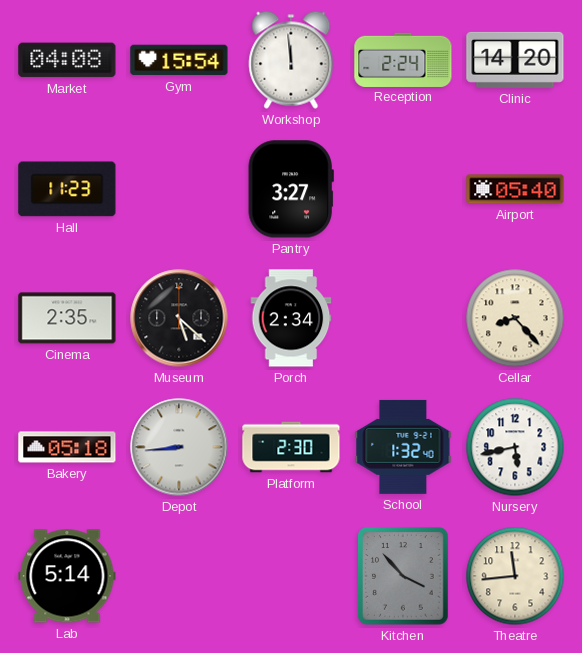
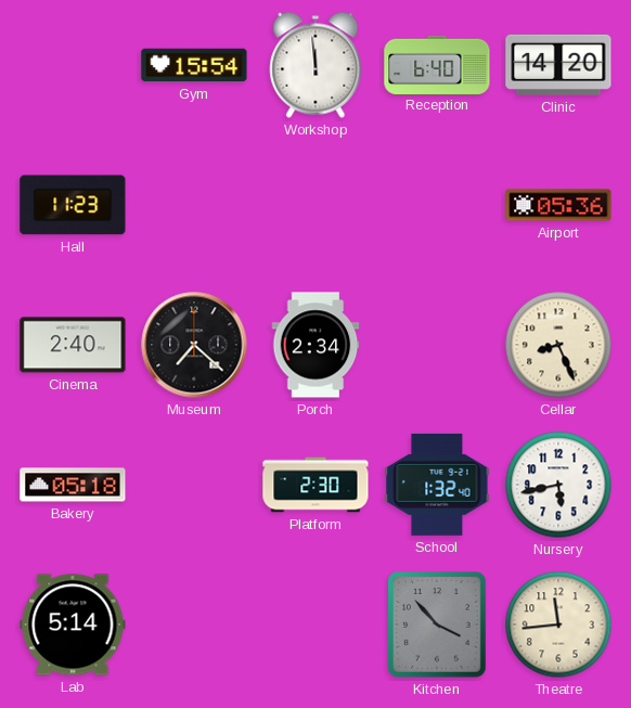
Market: 04:08 -> none
Reception: 2:24 -> 6:40
Pantry: 3:27 -> none
Airport: 05:40 -> 05:36
Cinema: 2:35 -> 2:40
Museum: 5:22 -> 7:22
Cellar: 8:23 -> 8:26
Depot: 8:44 -> none
